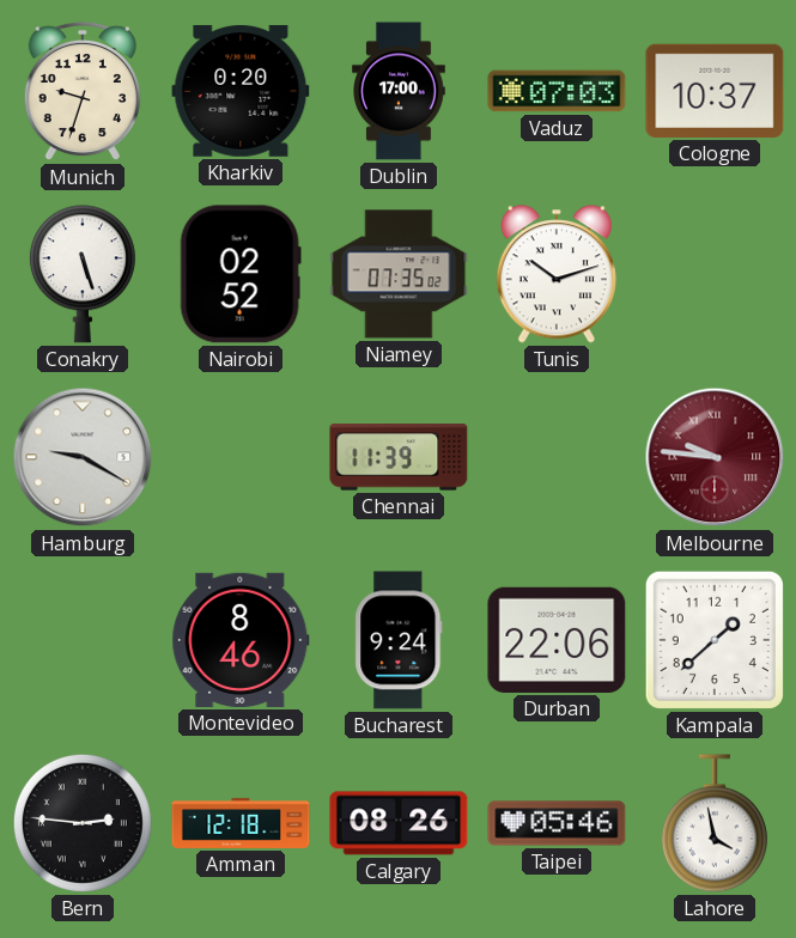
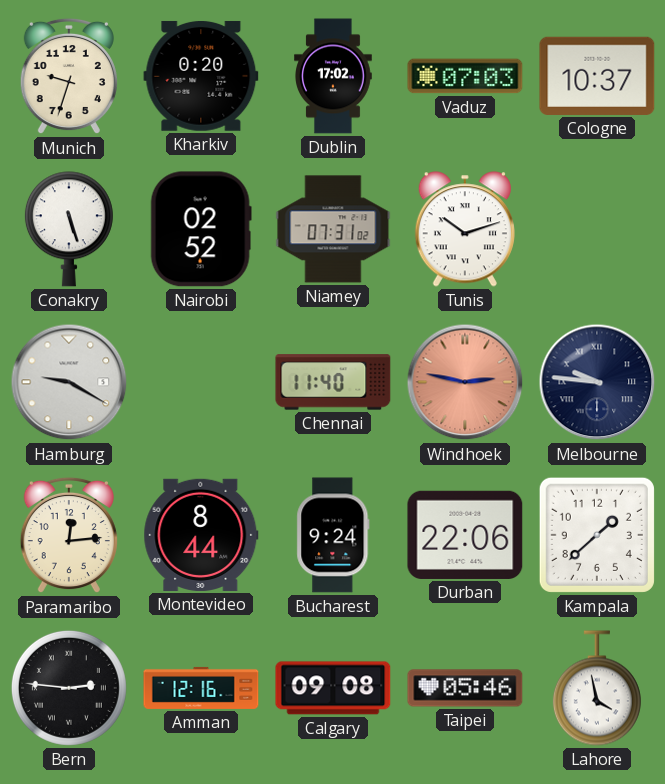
Dublin: 17:00 -> 17:02
Niamey: 07:35 -> 07:31
Chennai: 11:39 -> 11:40
Windhoek: none -> 2:47
Melbourne dial: burgundy -> navy
Paramaribo: none -> 12:14
Montevideo: 8:46 -> 8:44
Amman: 12:18 -> 12:16
Calgary: 08:26 -> 09:08
